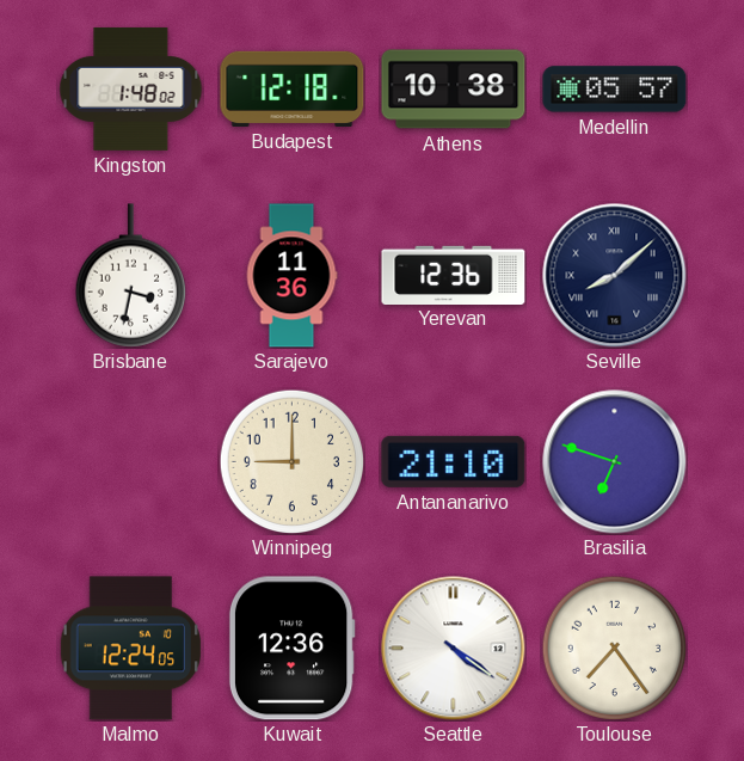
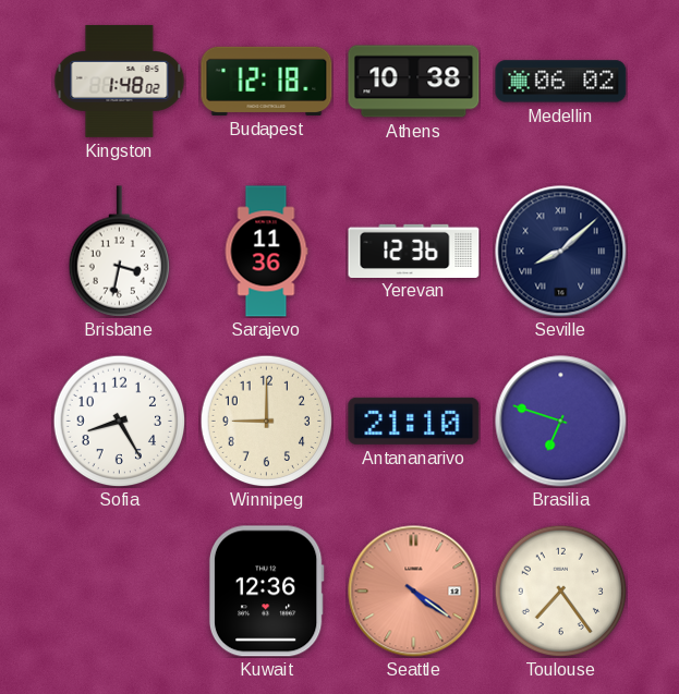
Medellin: 05:57 -> 06:02
Sofia: none -> 8:25
Malmo: 12:24 -> none
Seattle dial: white -> salmon
